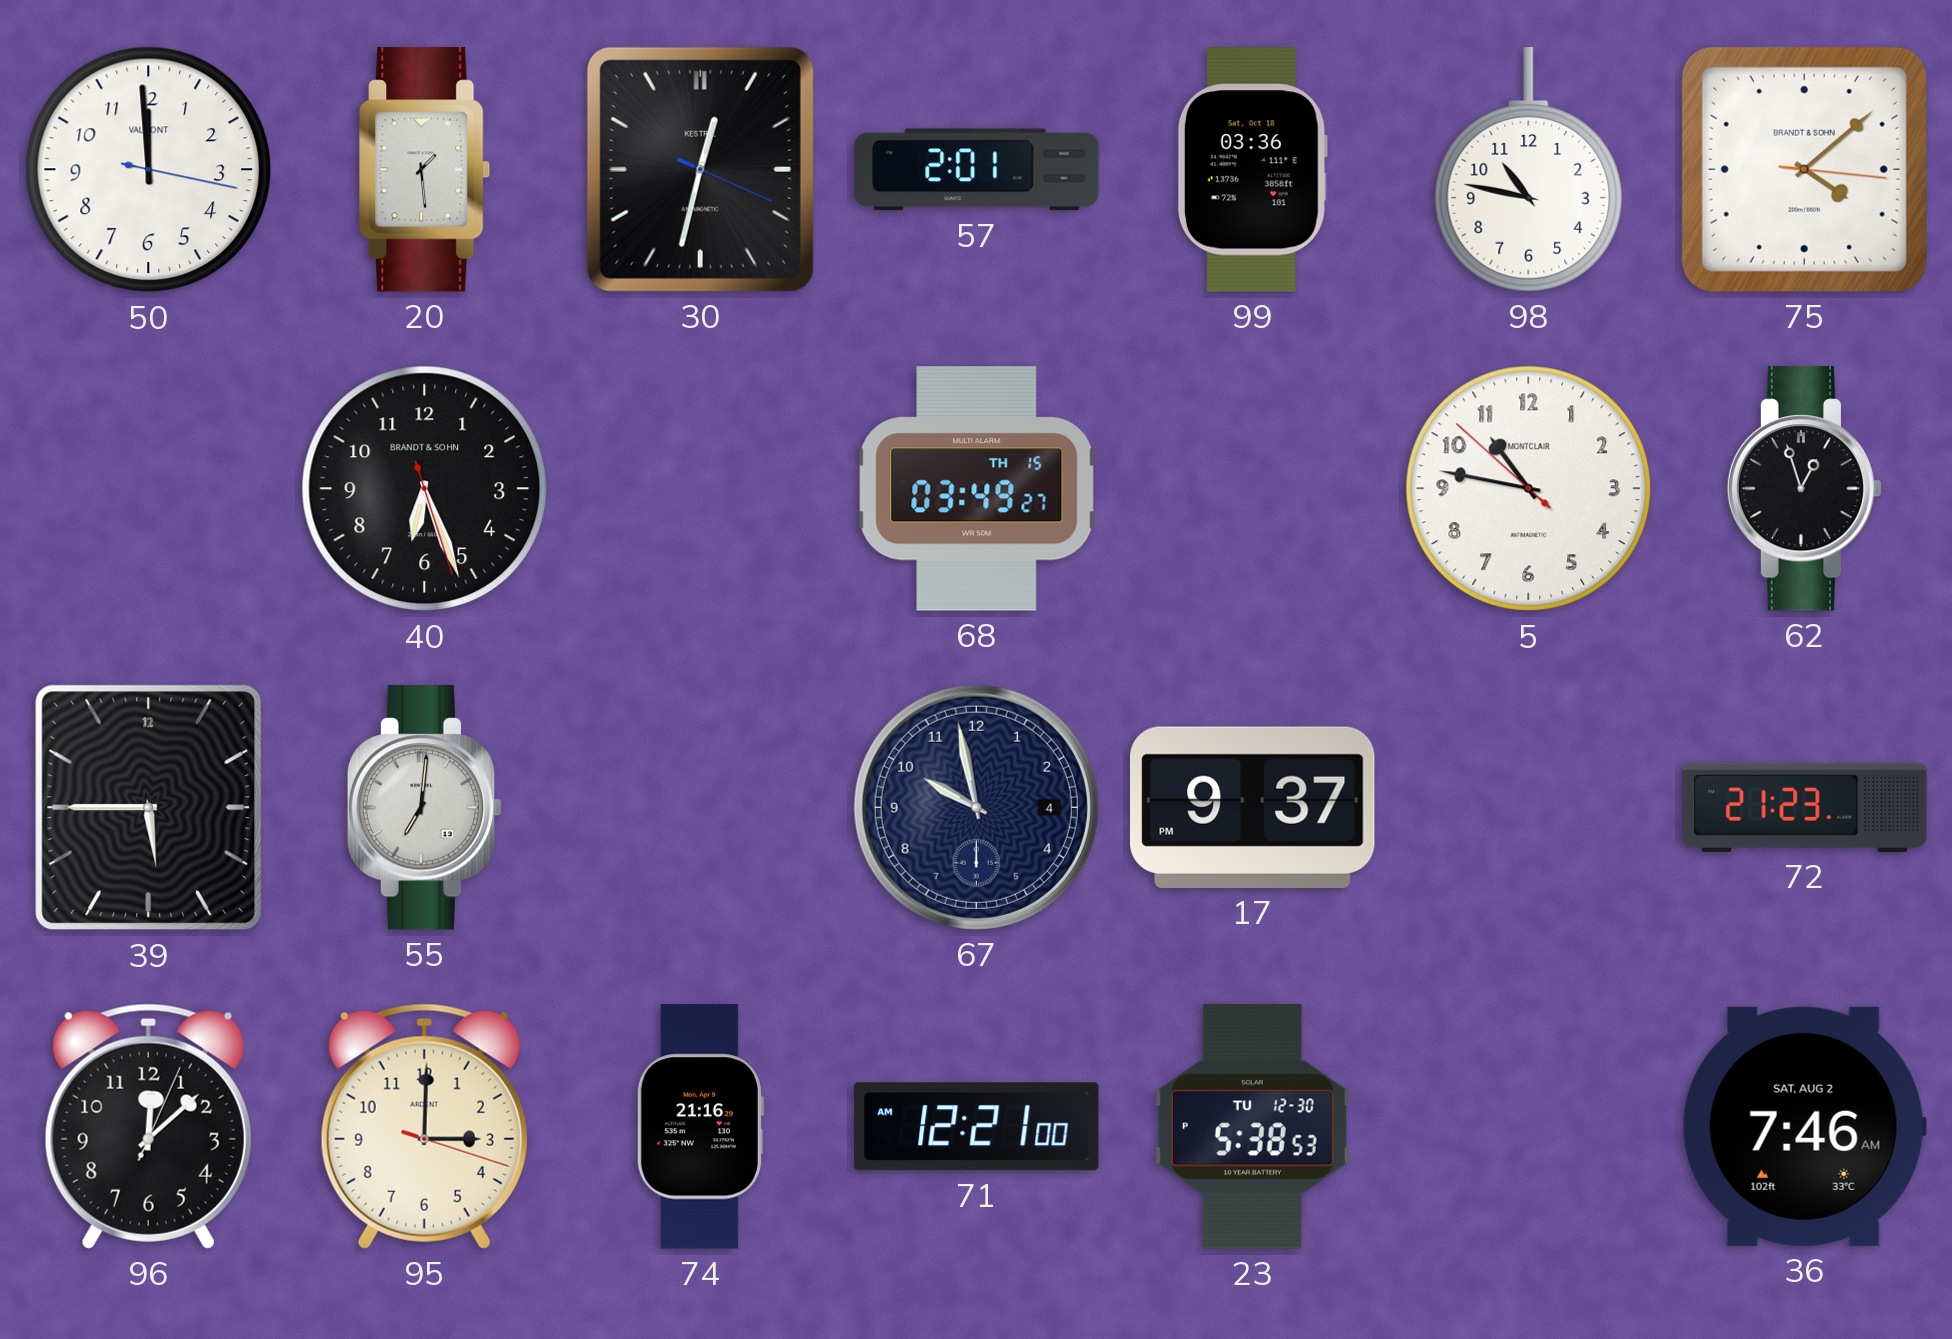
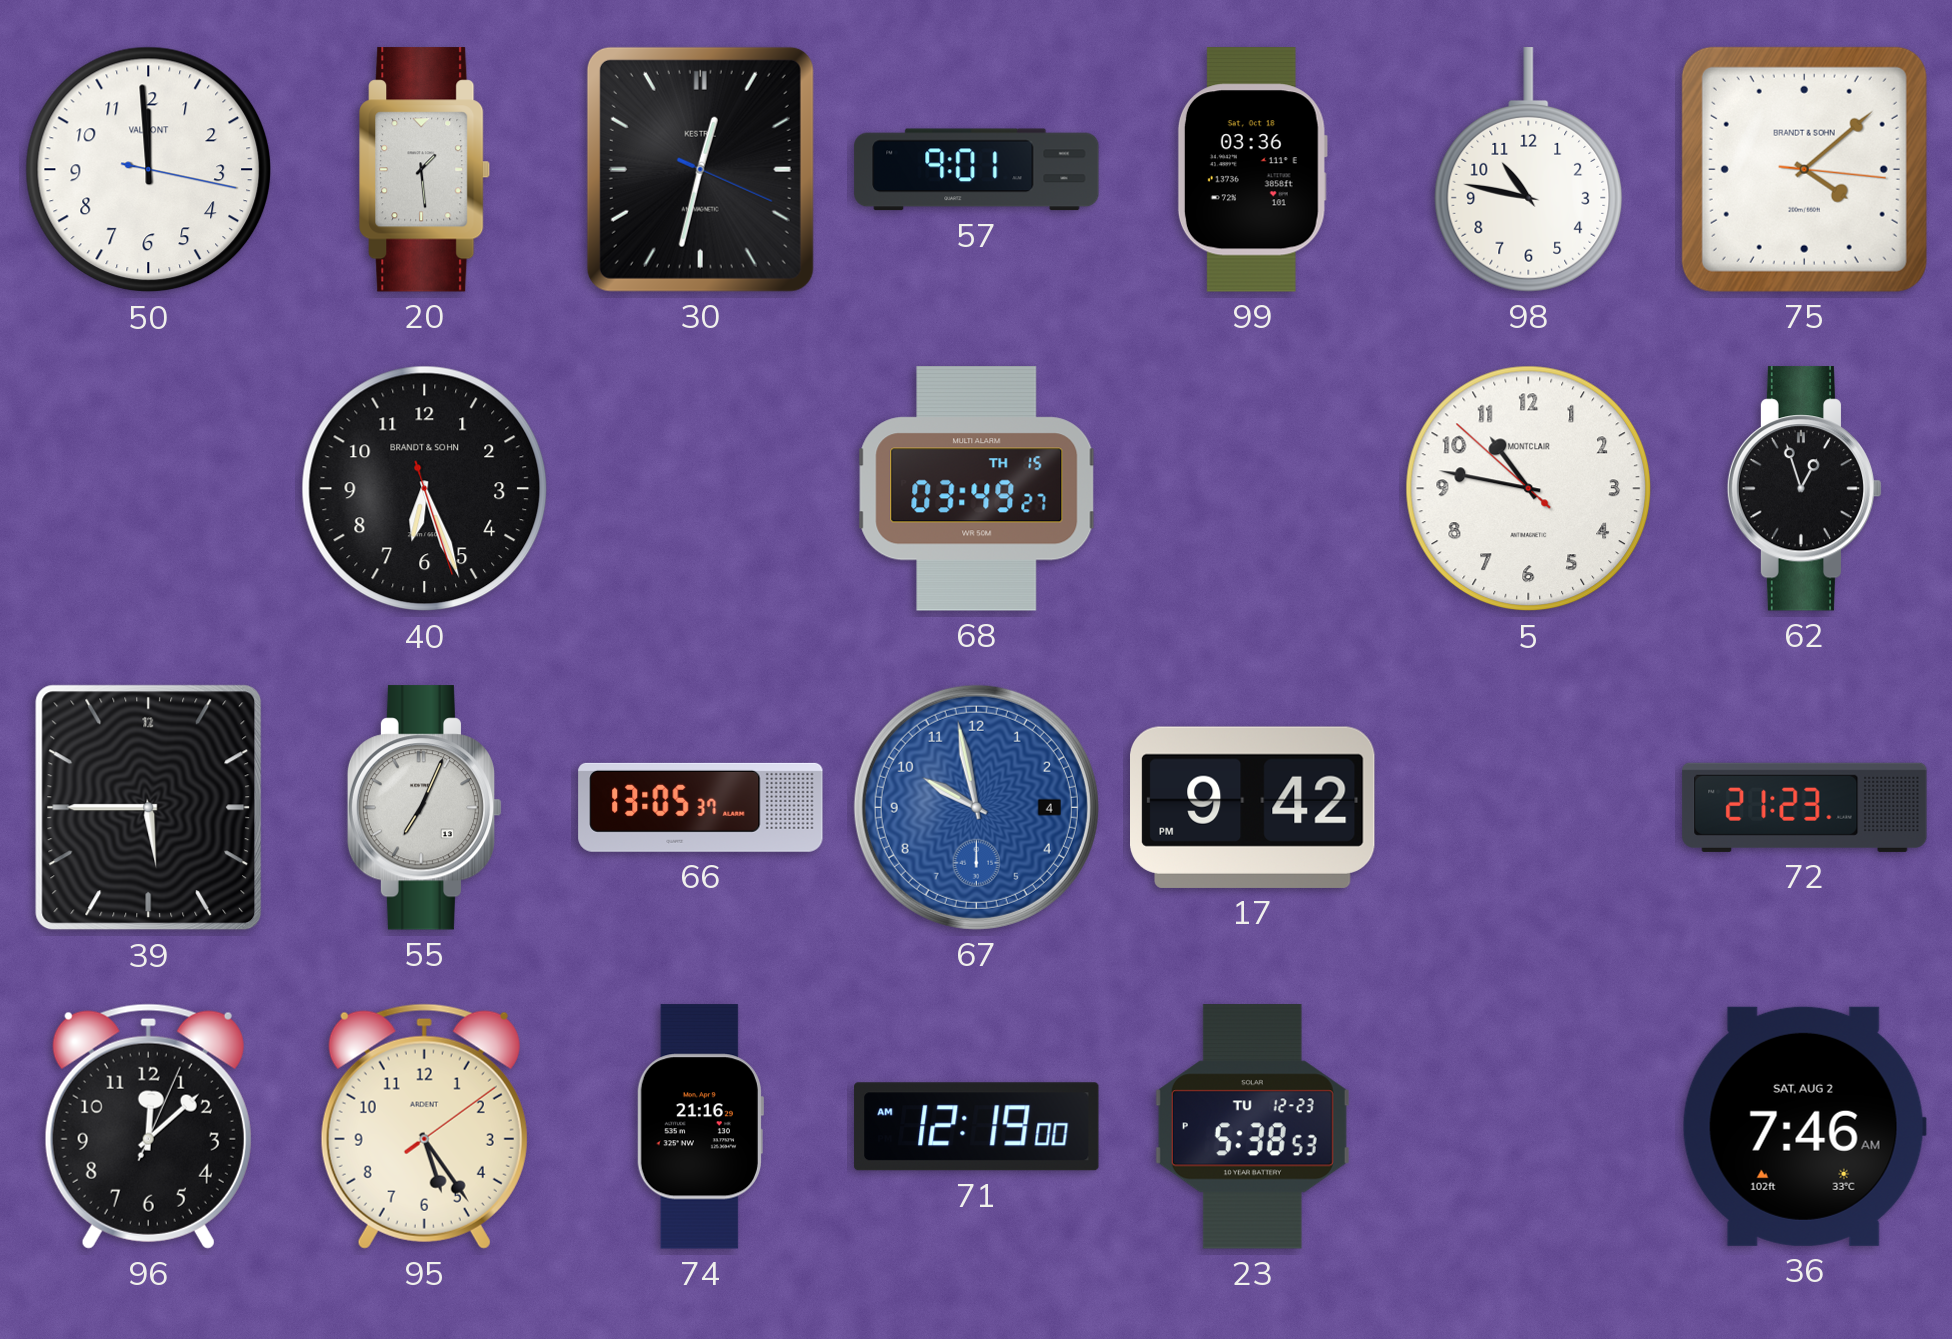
57: 2:01 -> 9:01
55: 7:01 -> 7:04
66: none -> 13:05
67 dial: navy -> blue
17: 9:37 -> 9:42
95: 3:00 -> 5:24
71: 12:21 -> 12:19
23 date: TU 12-30 -> TU 12-23
